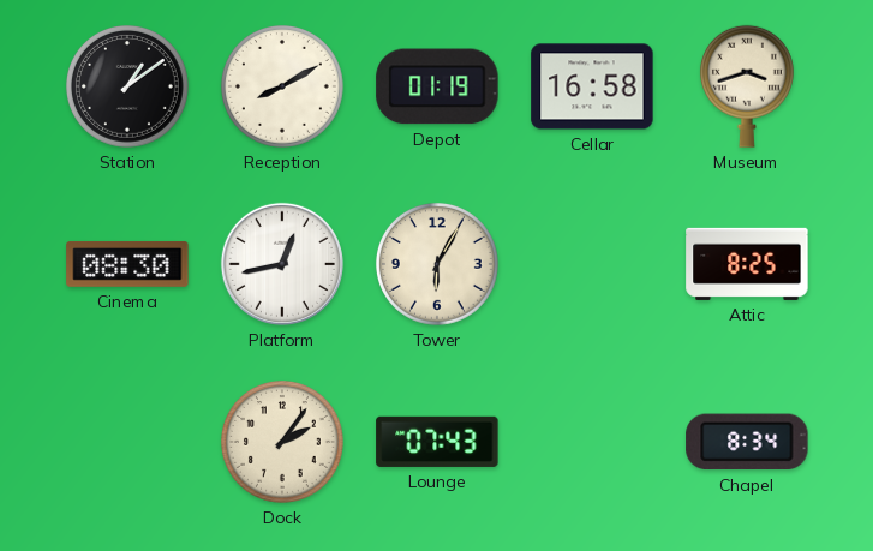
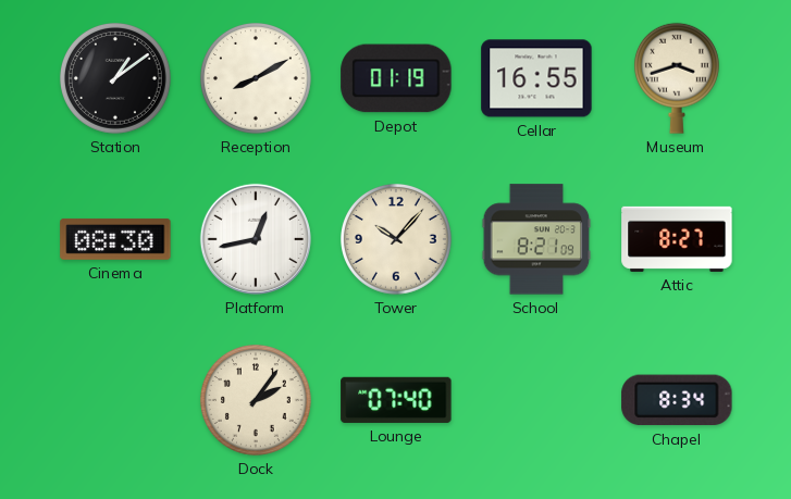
Cellar: 16:58 -> 16:55
Tower: 6:05 -> 10:07
School: none -> 8:21
Attic: 8:25 -> 8:27
Lounge: 07:43 -> 07:40
